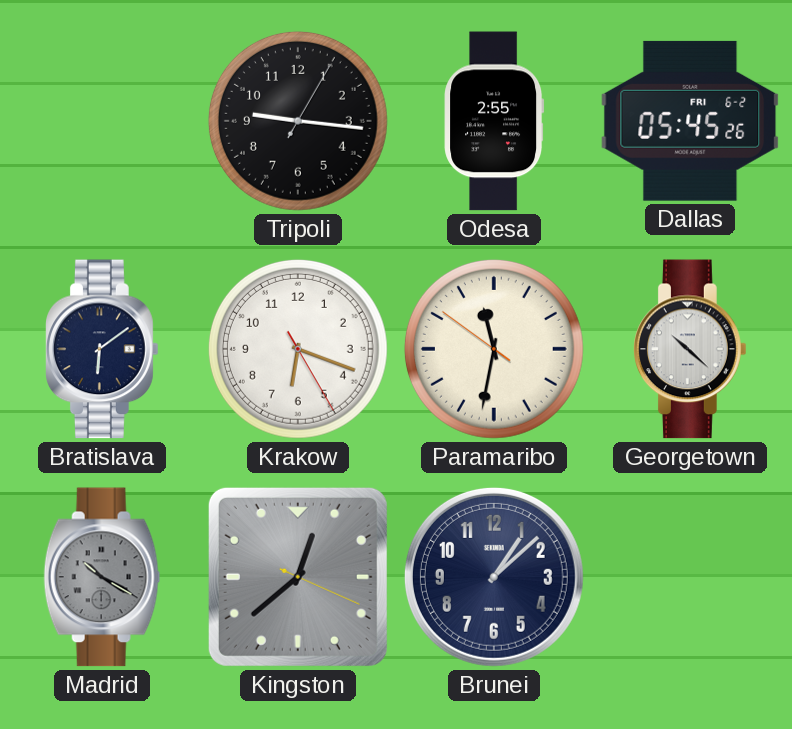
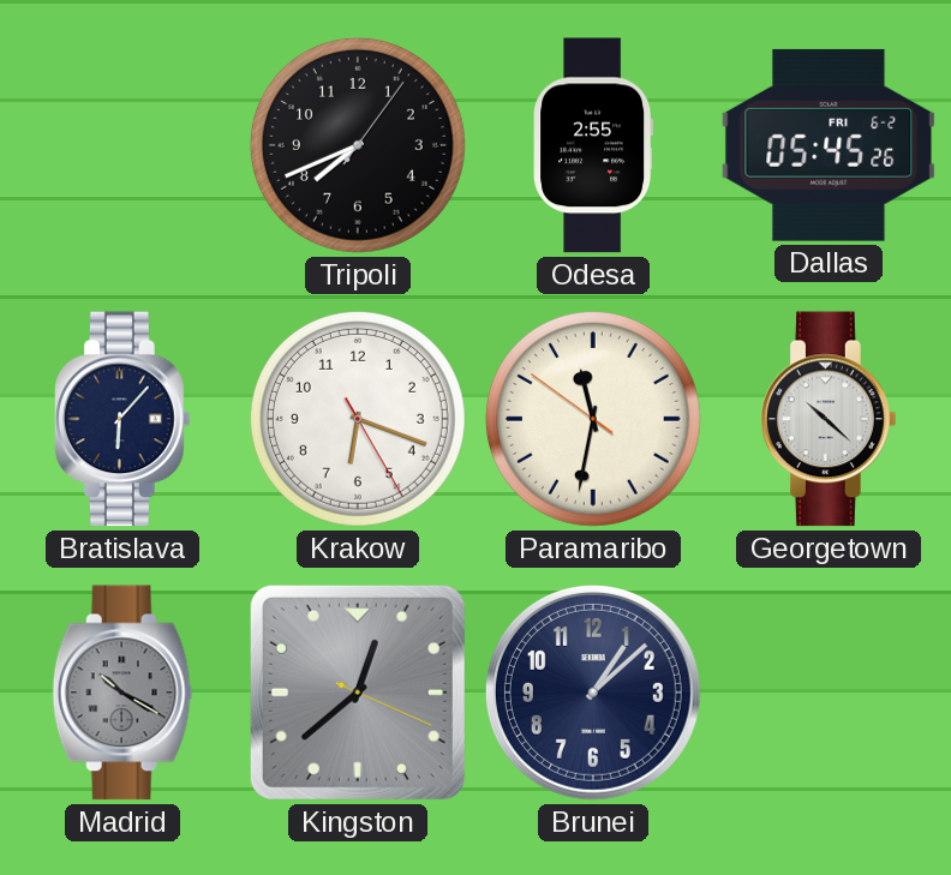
Tripoli: 9:16 -> 7:41
Bratislava: 6:09 -> 6:07
